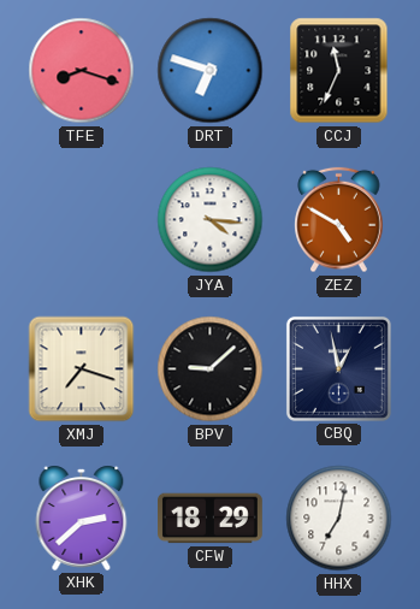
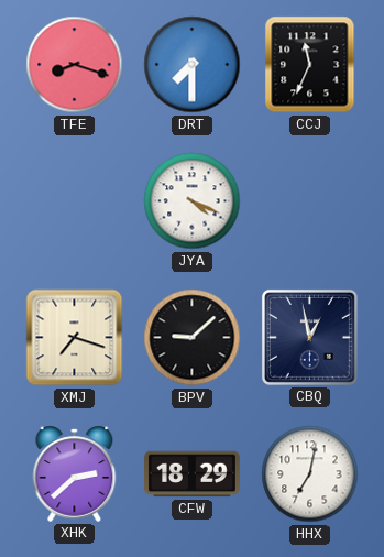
DRT: 6:48 -> 7:30
JYA: 4:16 -> 4:19
ZEZ: 4:50 -> none
